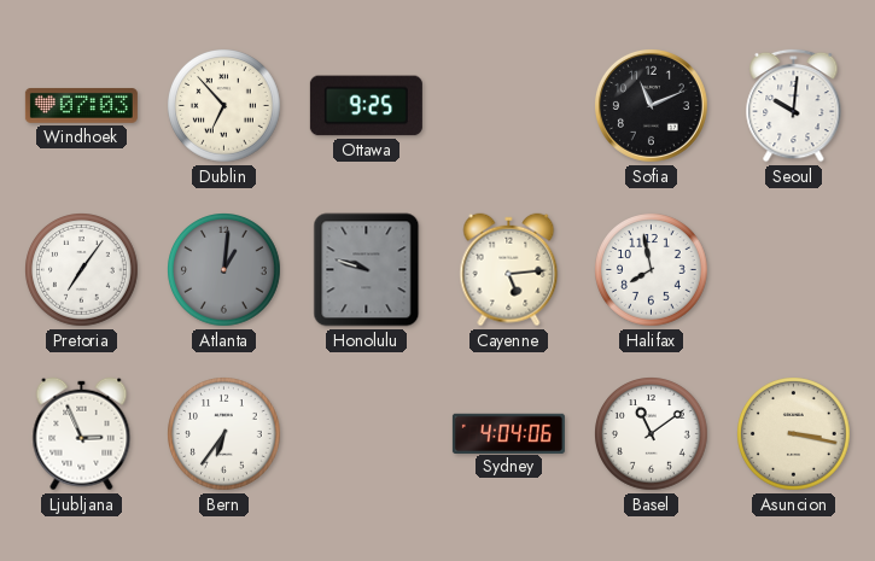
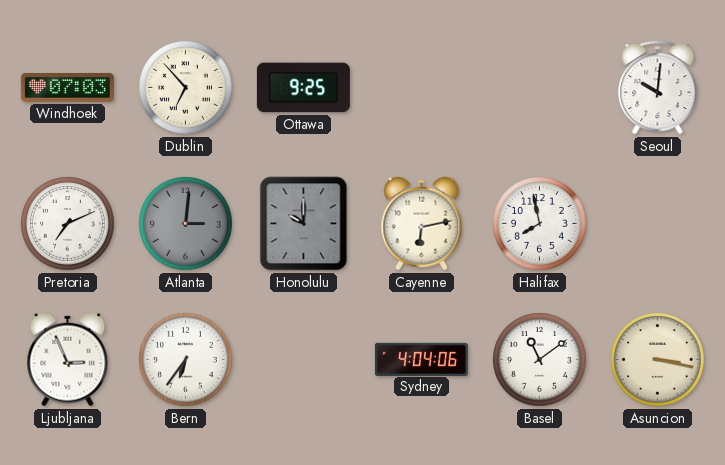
Sofia: 11:11 -> none
Pretoria: 7:06 -> 7:11
Atlanta: 1:01 -> 3:01
Honolulu: 9:48 -> 10:00
Cayenne: 5:14 -> 6:13
